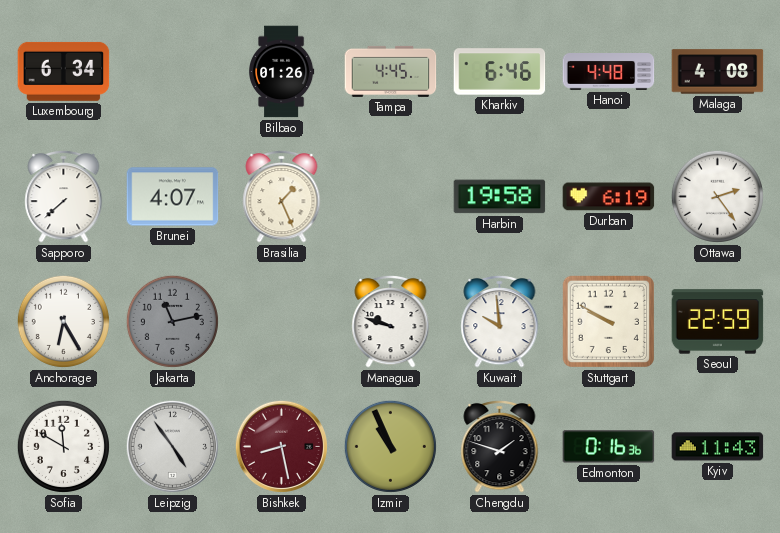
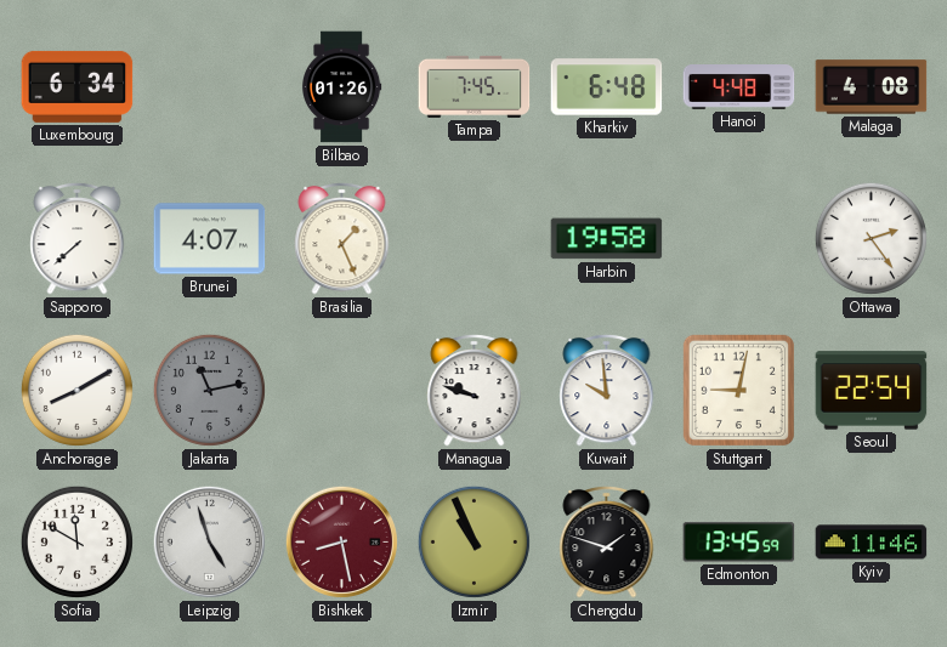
Tampa: 4:45 -> 7:45
Kharkiv: 6:46 -> 6:48
Durban: 6:19 -> none
Anchorage: 6:25 -> 8:10
Stuttgart: 9:50 -> 9:02
Seoul: 22:59 -> 22:54
Leipzig: 4:54 -> 4:57
Edmonton: 0:16 -> 13:45
Kyiv: 11:43 -> 11:46
